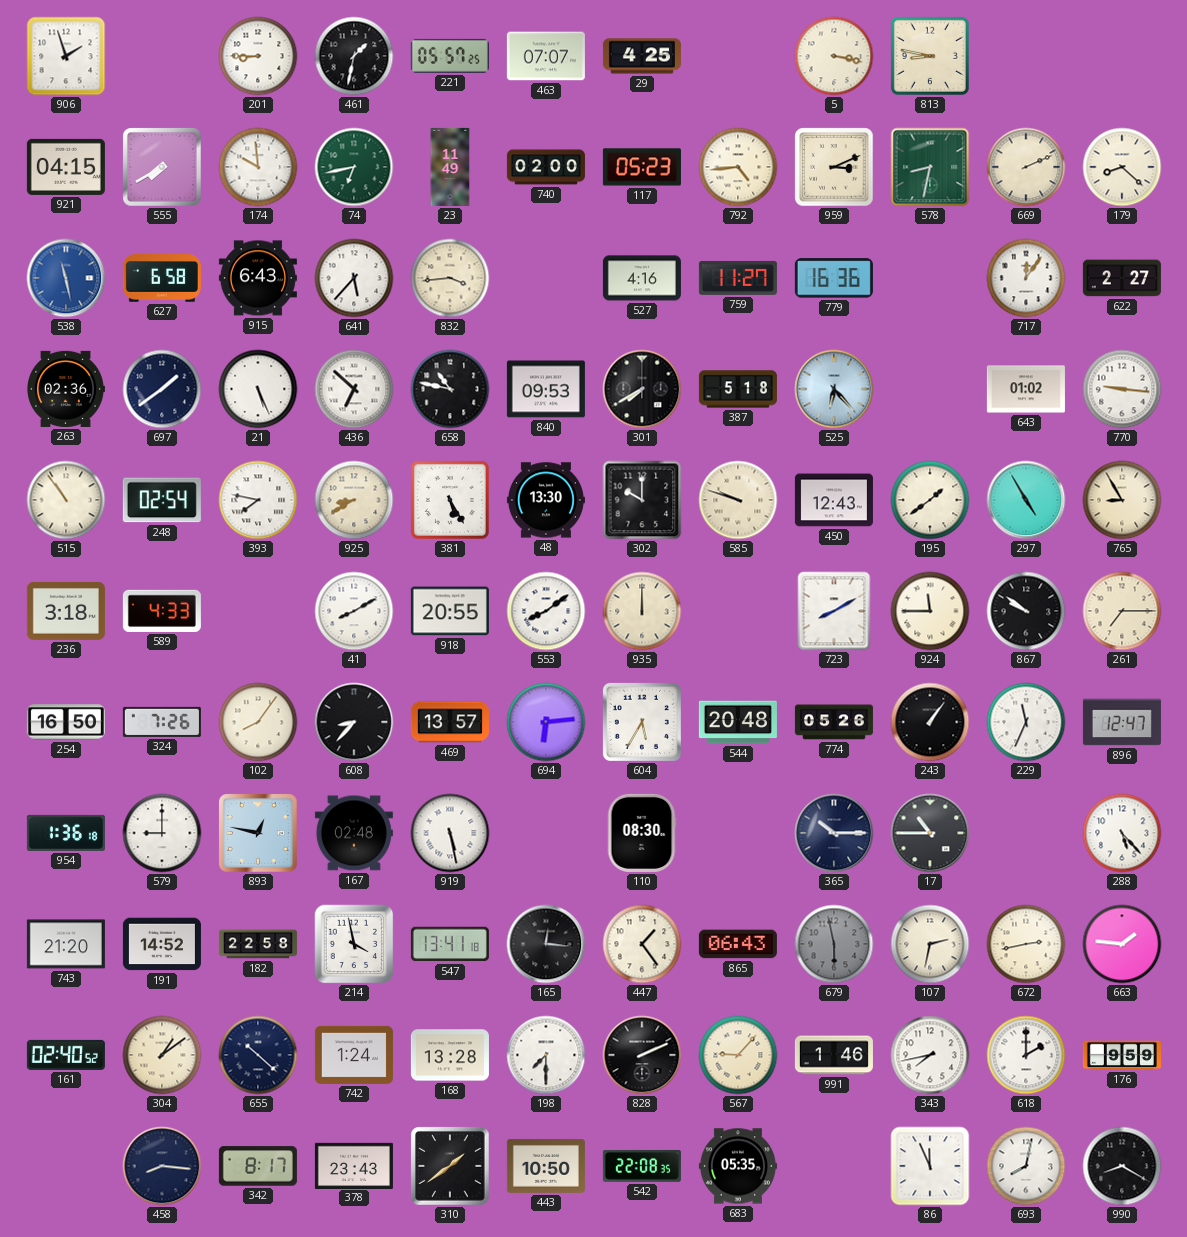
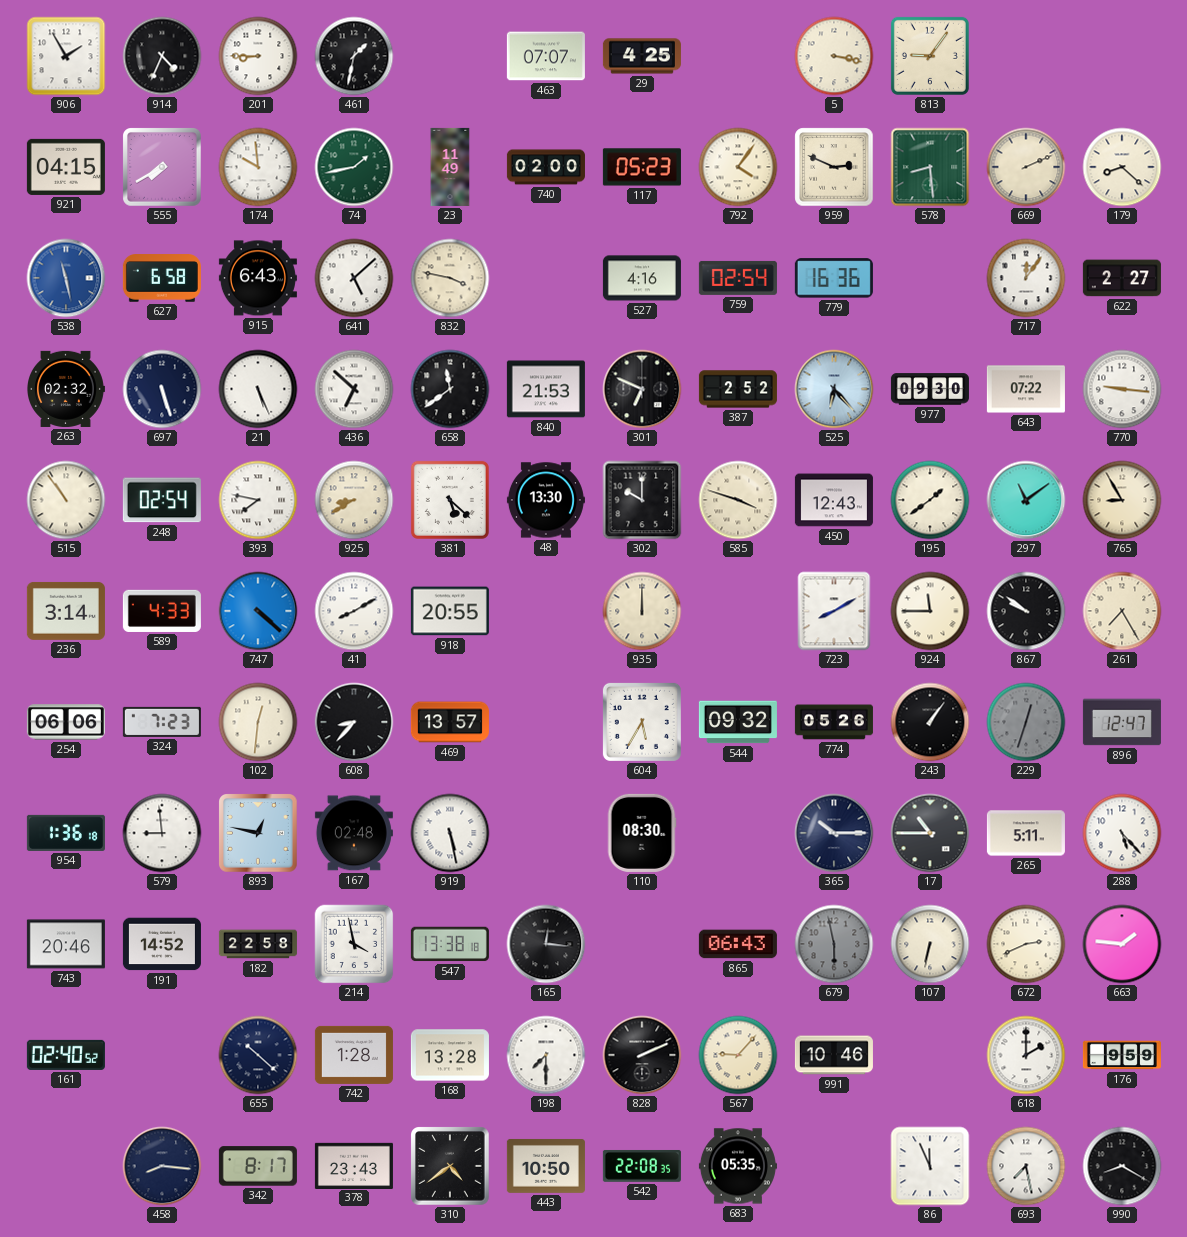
906: 1:57 -> 1:55
914: none -> 4:34
221: 05:57 -> none
813: 8:47 -> 9:06
74: 6:43 -> 1:43
792: 4:44 -> 4:06
959: 3:11 -> 2:49
578: 8:32 -> 8:29
641: 5:37 -> 5:08
832: 3:44 -> 3:47
759: 11:27 -> 02:54
263: 02:36 -> 02:32
697: 1:39 -> 5:27
658: 10:47 -> 11:39
840: 09:53 -> 21:53
301: 7:40 -> 6:49
387: 5:18 -> 2:52
977: none -> 09:30
643: 01:02 -> 07:22
381: 5:25 -> 5:22
585: 9:48 -> 3:48
297: 4:55 -> 11:09
236: 3:18 -> 3:14
747: none -> 4:22
553: 8:09 -> none
261: 7:15 -> 7:25
254: 16:50 -> 06:06
324: 7:26 -> 7:23
102: 8:06 -> 12:31
694: 6:14 -> none
544: 20:48 -> 09:32
229: 11:34 -> 12:33
229 dial: white -> grey
579: 9:00 -> 8:59
265: none -> 5:11
743: 21:20 -> 20:46
547: 13:41 -> 13:38
447: 1:24 -> none
107: 2:32 -> 6:32
672: 2:43 -> 2:41
304: 1:09 -> none
742: 1:24 -> 1:28
991: 1:46 -> 10:46
343: 7:43 -> none
310: 1:39 -> 4:39
693: 8:02 -> 7:28
